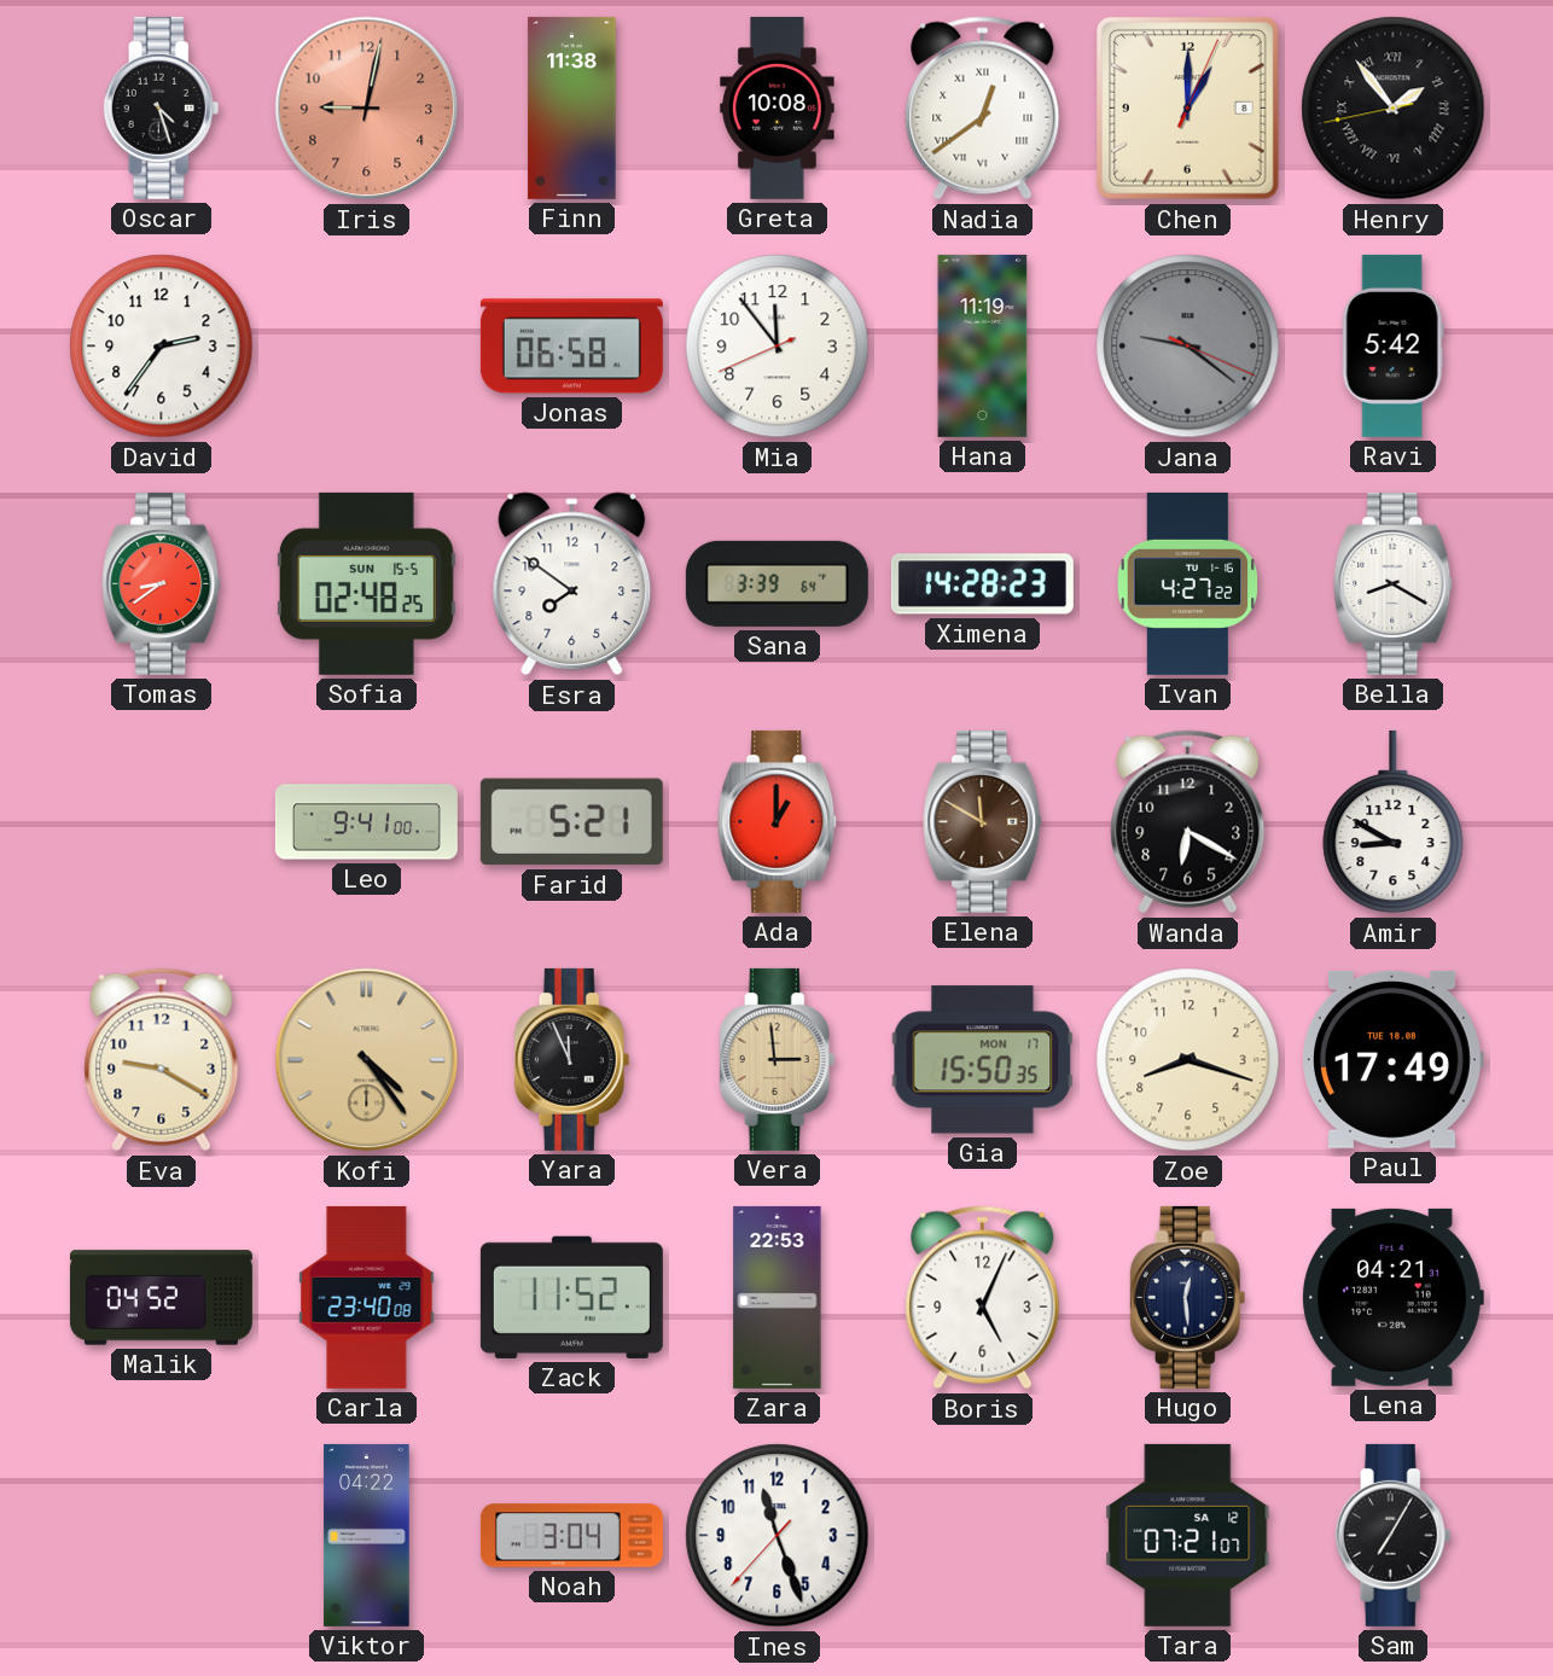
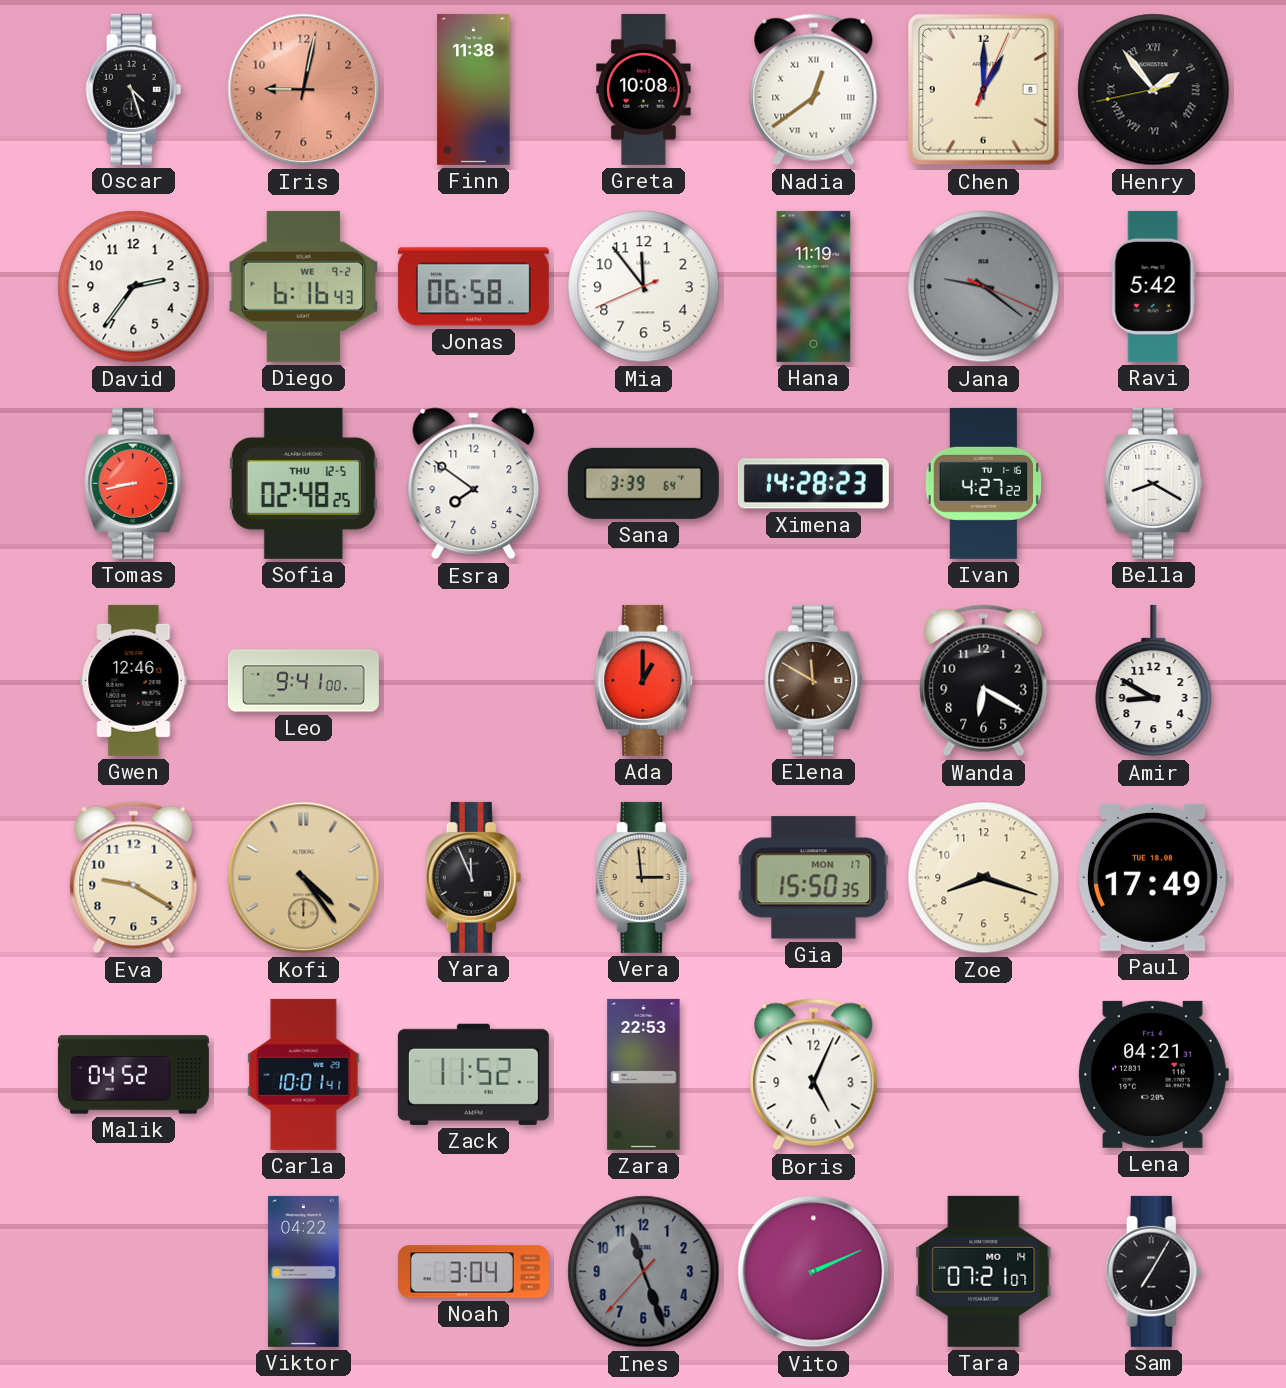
Diego: none -> 6:16
Tomas: 8:39 -> 8:43
Sofia date: SUN 15-5 -> THU 12-5
Gwen: none -> 12:46
Farid: 5:21 -> none
Carla: 23:40 -> 10:01
Hugo: 12:29 -> none
Ines dial: white -> grey
Vito: none -> 2:11
Tara date: SA 12 -> MO 14
